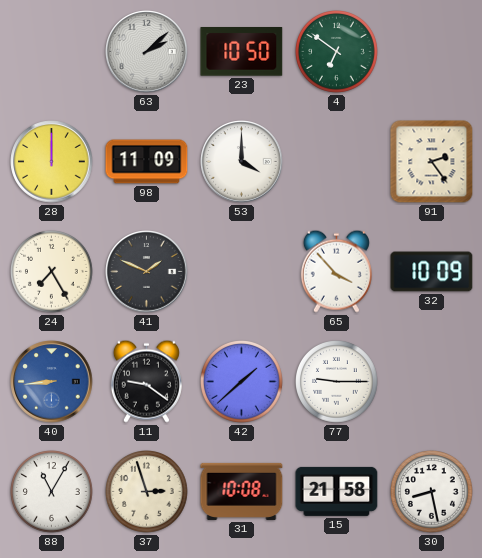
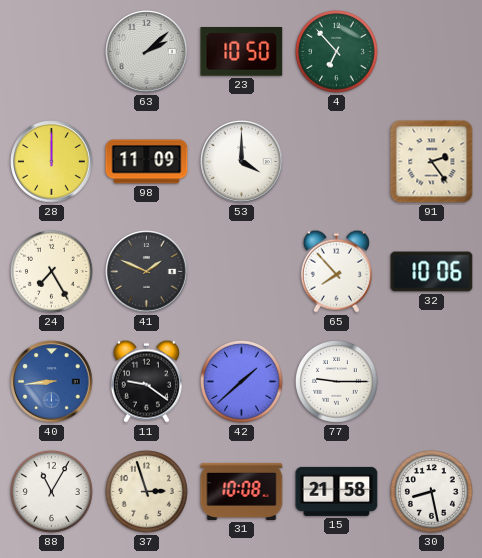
4: 6:51 -> 6:53
65: 3:53 -> 7:53
32: 10:09 -> 10:06
